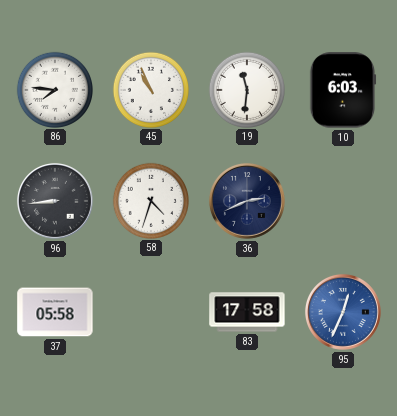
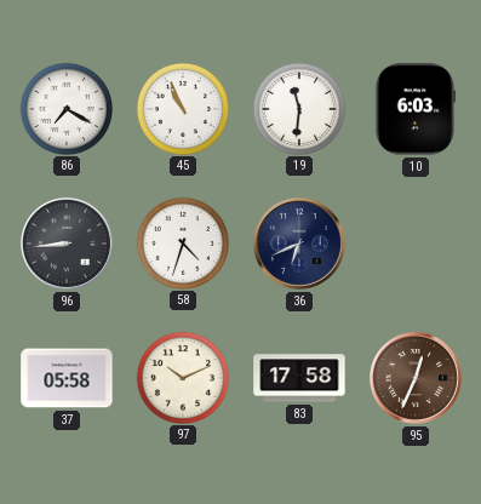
86: 7:46 -> 7:20
36: 2:41 -> 6:41
97: none -> 10:11
95 dial: blue -> brown
